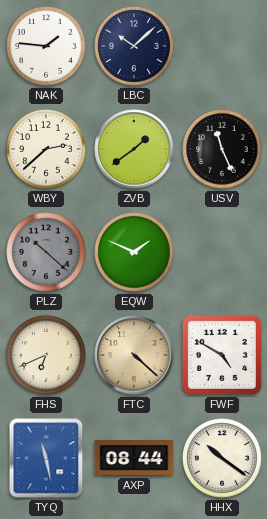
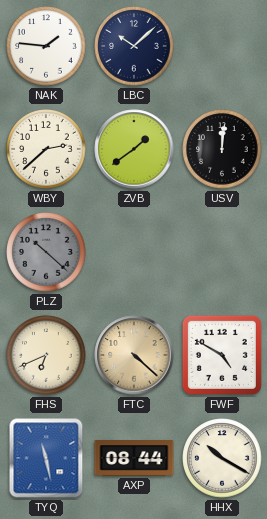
USV: 11:26 -> 12:01
EQW: 1:49 -> none
HHX: 10:21 -> 10:20
